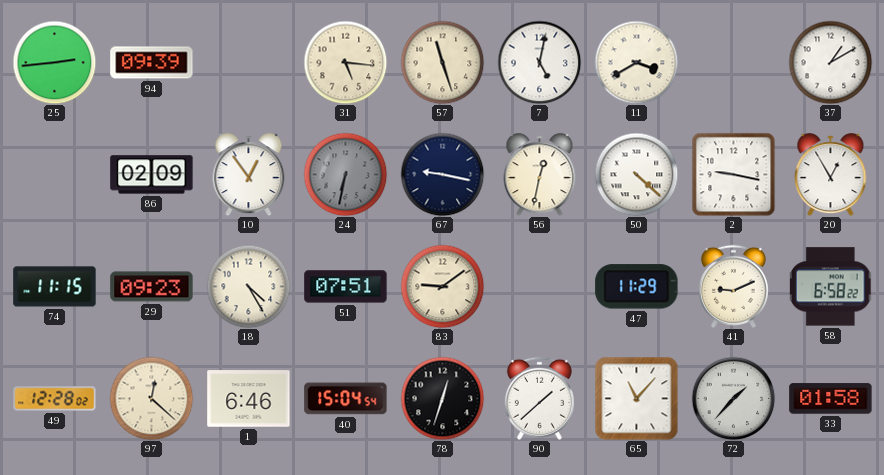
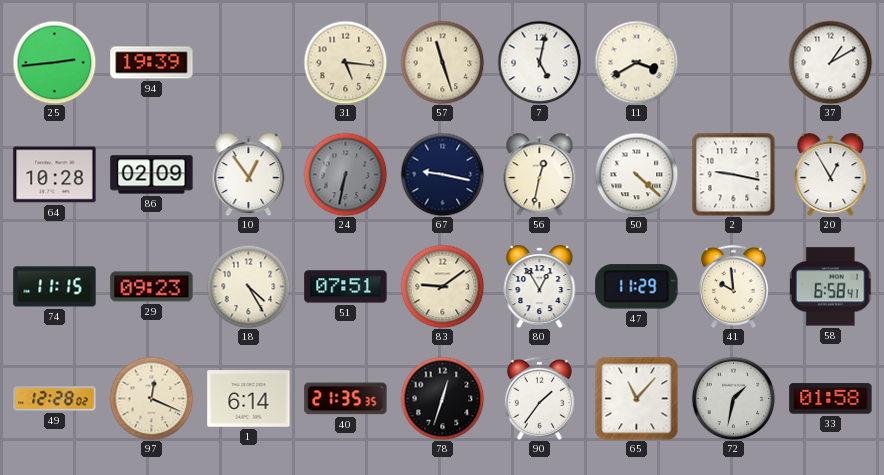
94: 09:39 -> 19:39
64: none -> 10:28
80: none -> 12:55
41: 9:11 -> 9:59
58: 6:58:22 -> 6:58:41
97: 12:22 -> 12:19
1: 6:46 -> 6:14
40: 15:04 -> 21:35
90: 1:38 -> 1:36
72: 1:37 -> 1:32
